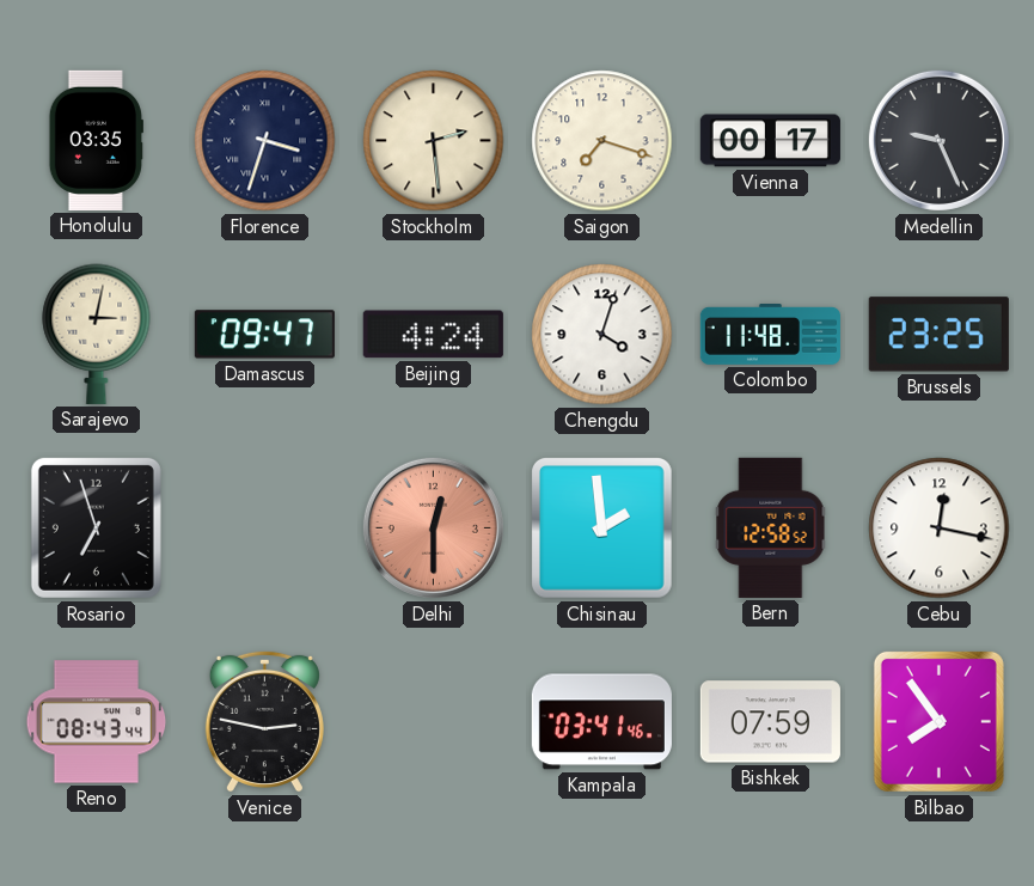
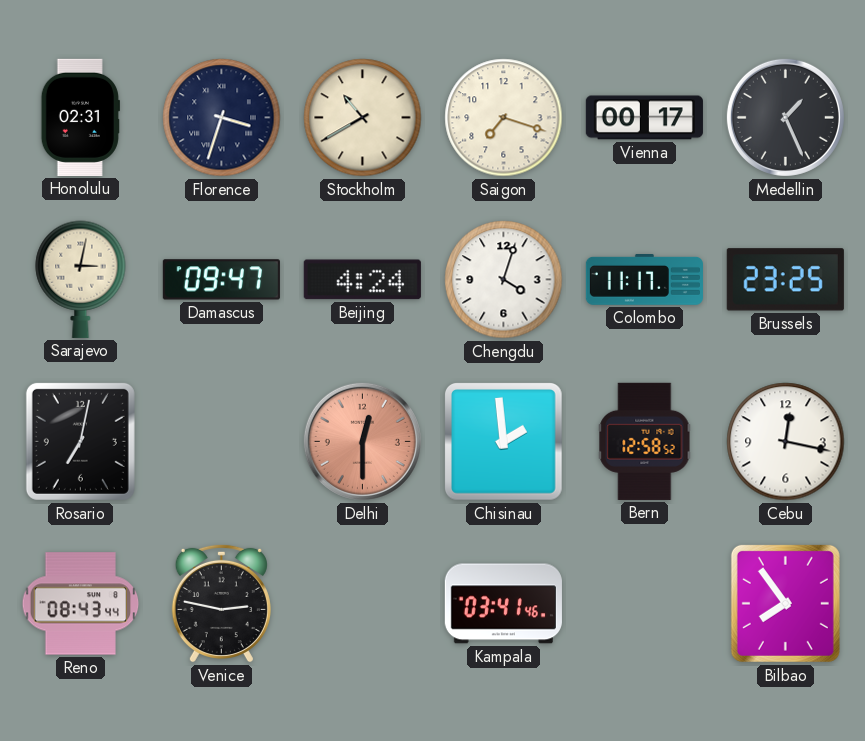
Honolulu: 03:35 -> 02:31
Stockholm: 2:29 -> 10:40
Medellin: 9:26 -> 1:26
Colombo: 11:48 -> 11:17
Rosario: 6:57 -> 7:02
Bishkek: 07:59 -> none
